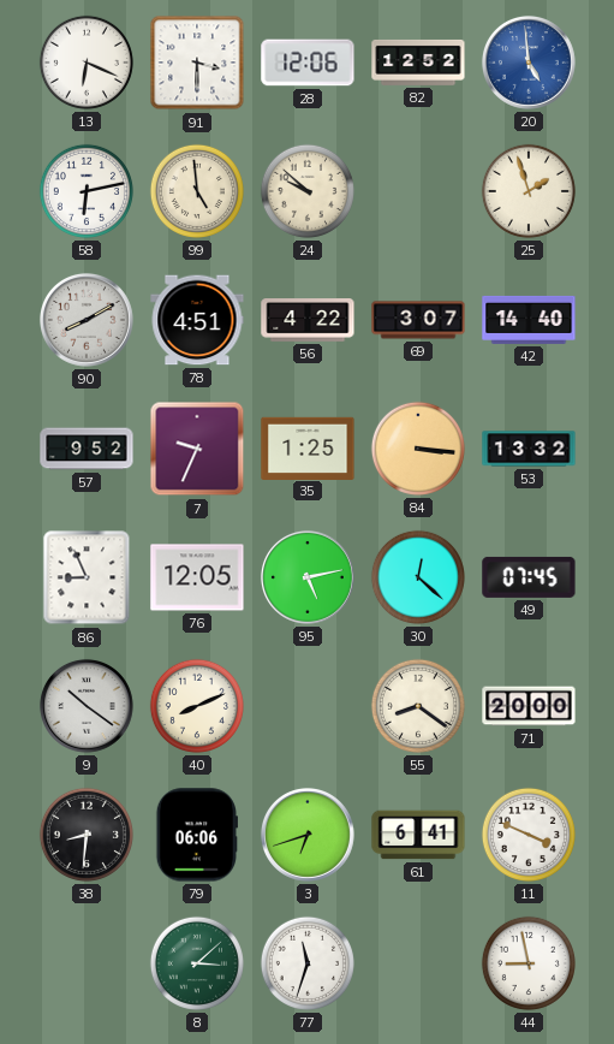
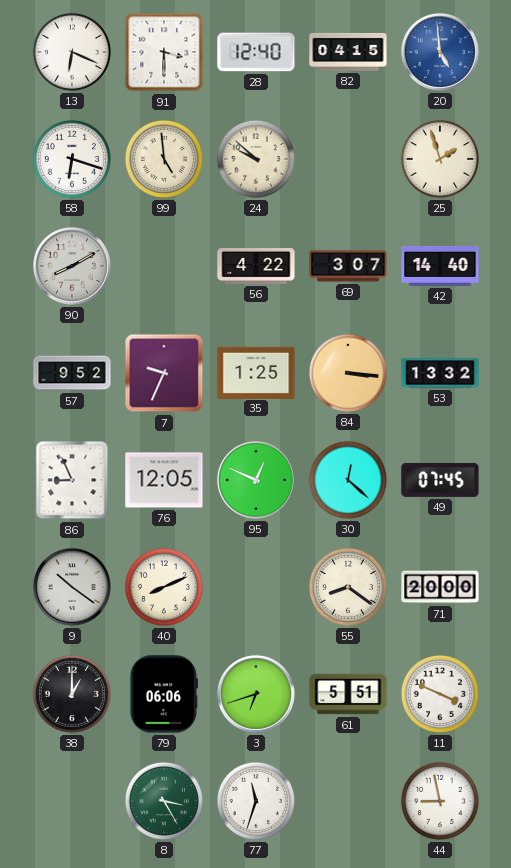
28: 12:06 -> 12:40
82: 12:52 -> 04:15
58: 6:13 -> 6:18
78: 4:51 -> none
95: 5:13 -> 12:49
38: 8:31 -> 1:00
61: 6:41 -> 5:51
8: 3:08 -> 3:25
